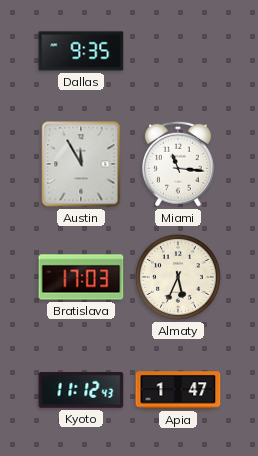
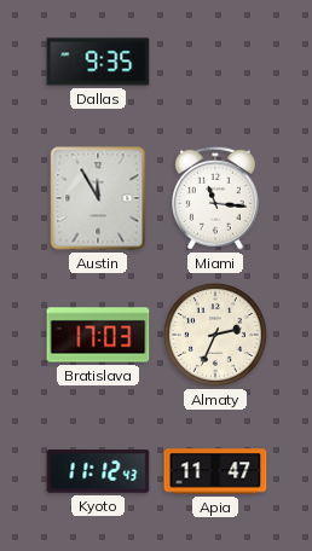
Almaty: 5:34 -> 2:34
Apia: 1:47 -> 11:47
